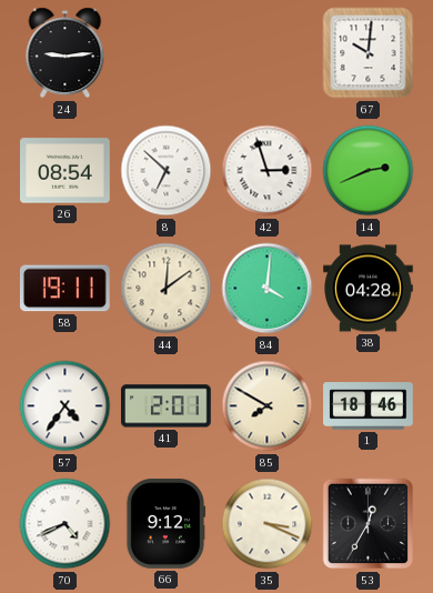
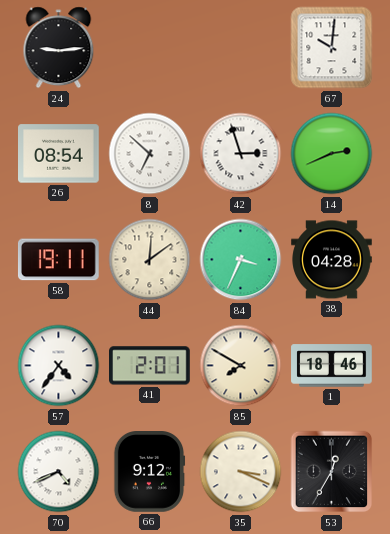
84: 4:01 -> 3:34
